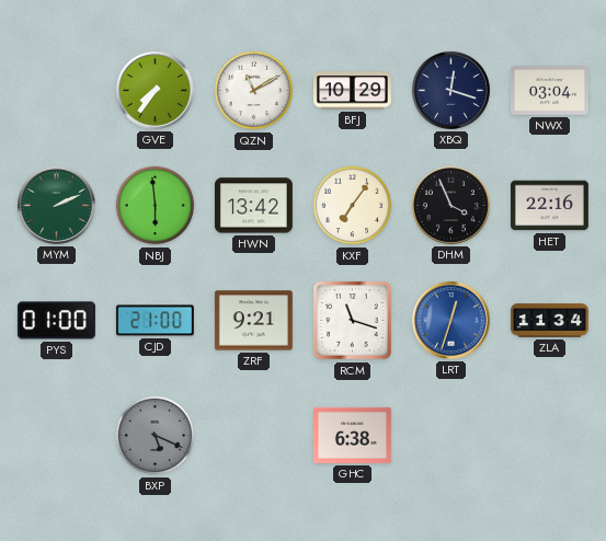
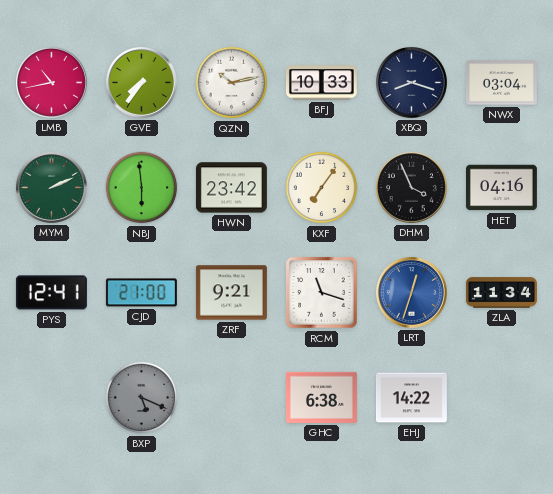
LMB: none -> 10:43
QZN: 11:10 -> 10:13
BFJ: 10:29 -> 10:33
XBQ: 12:18 -> 8:18
HWN: 13:42 -> 23:42
HET: 22:16 -> 04:16
PYS: 01:00 -> 12:41
EHJ: none -> 14:22
